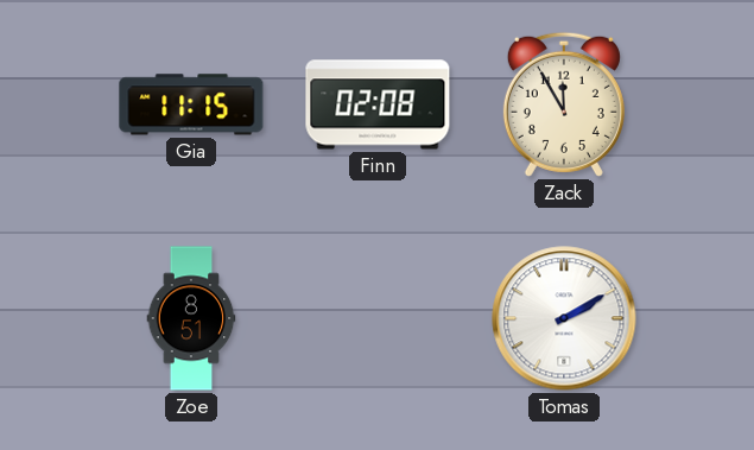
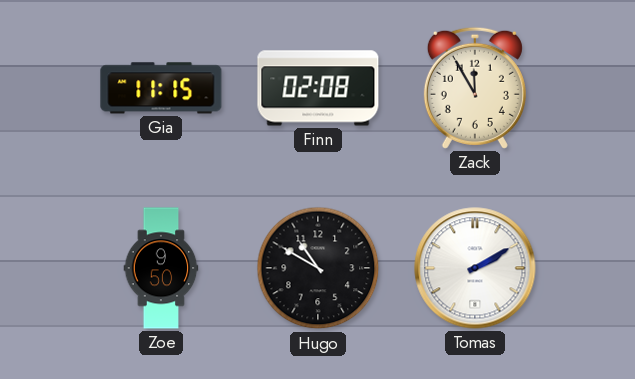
Zoe: 8:51 -> 9:50
Hugo: none -> 10:50
